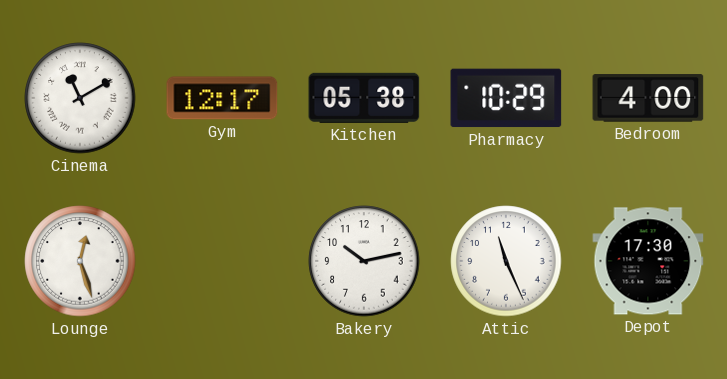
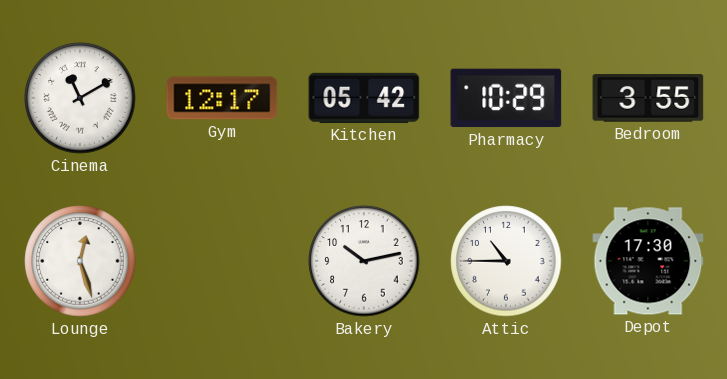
Kitchen: 05:38 -> 05:42
Bedroom: 4:00 -> 3:55
Attic: 11:26 -> 10:45
